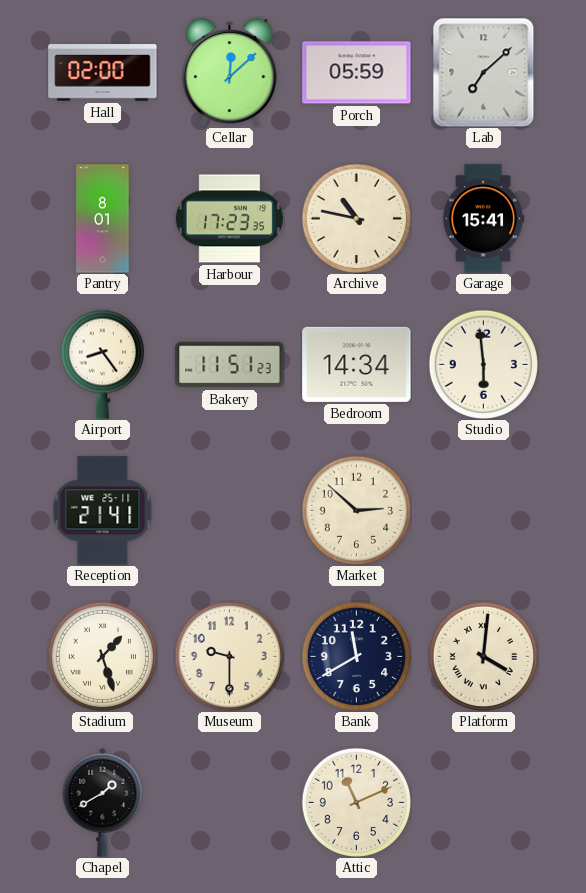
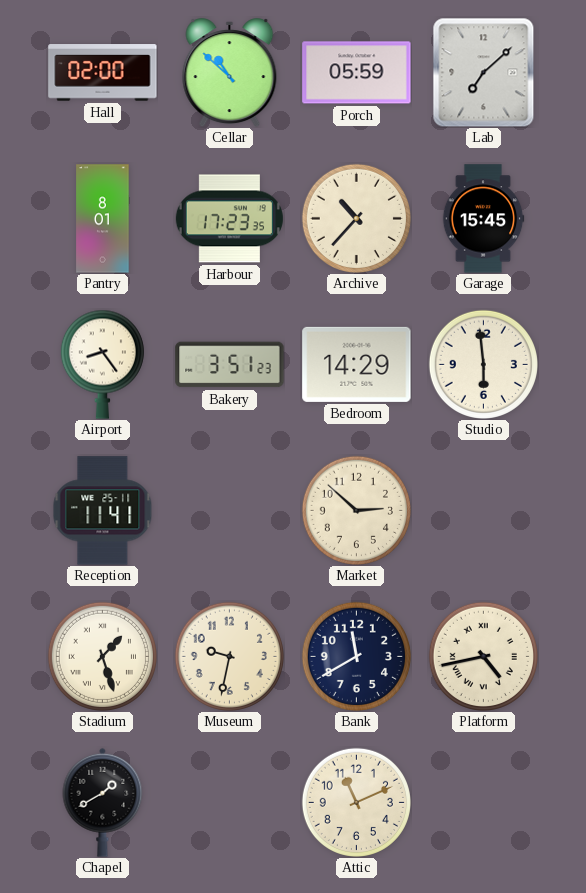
Cellar: 12:08 -> 10:52
Archive: 10:47 -> 10:37
Garage: 15:41 -> 15:45
Bakery: 11:51 -> 3:51
Bedroom: 14:34 -> 14:29
Reception: 21:41 -> 11:41
Museum: 9:30 -> 9:32
Platform: 4:01 -> 4:43
